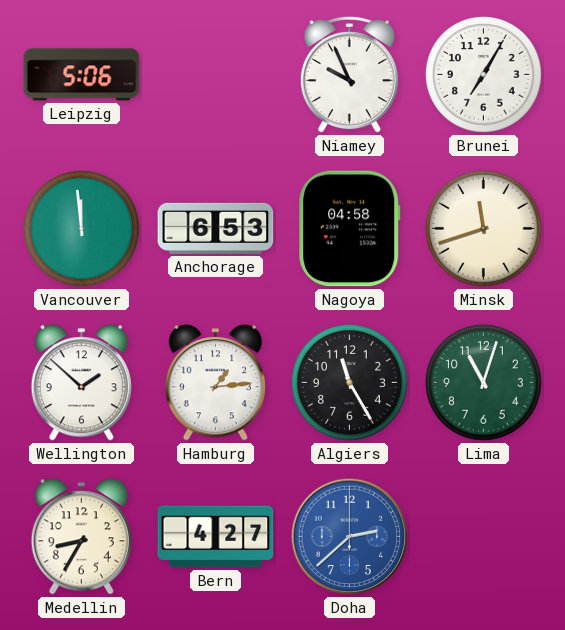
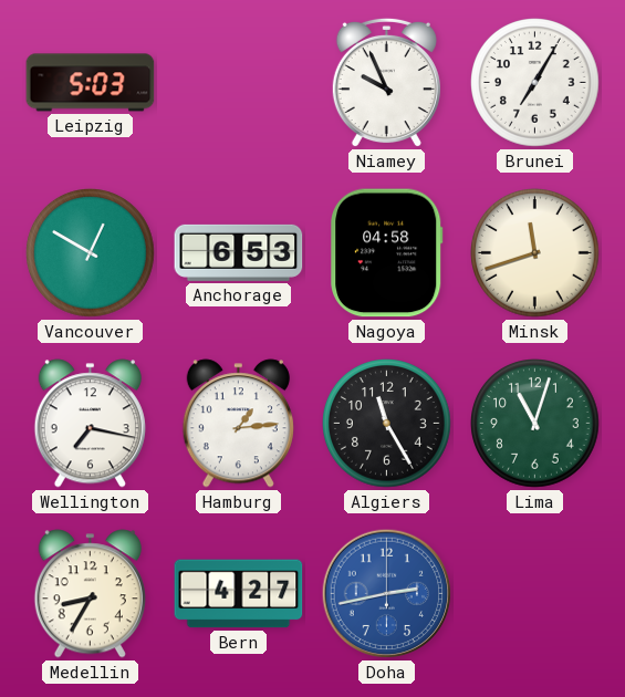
Leipzig: 5:06 -> 5:03
Vancouver: 11:59 -> 12:50
Wellington: 1:52 -> 7:17
Doha: 2:38 -> 2:43
